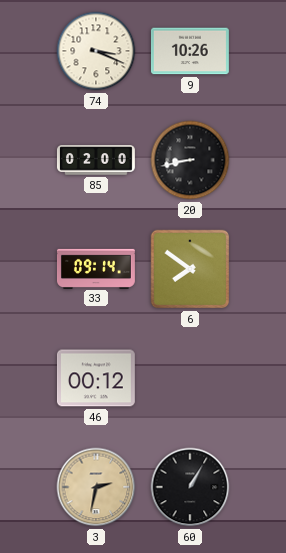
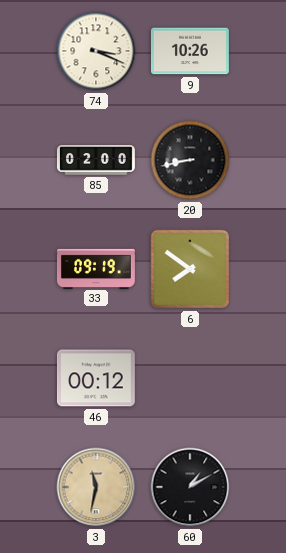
33: 09:14 -> 09:19
3: 2:32 -> 11:32
60: 1:05 -> 1:10
